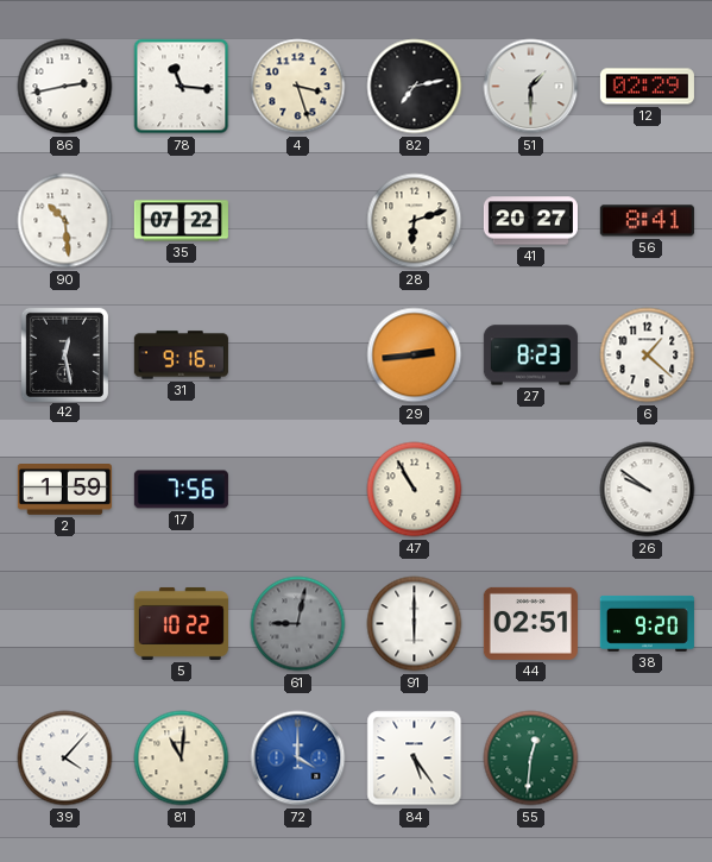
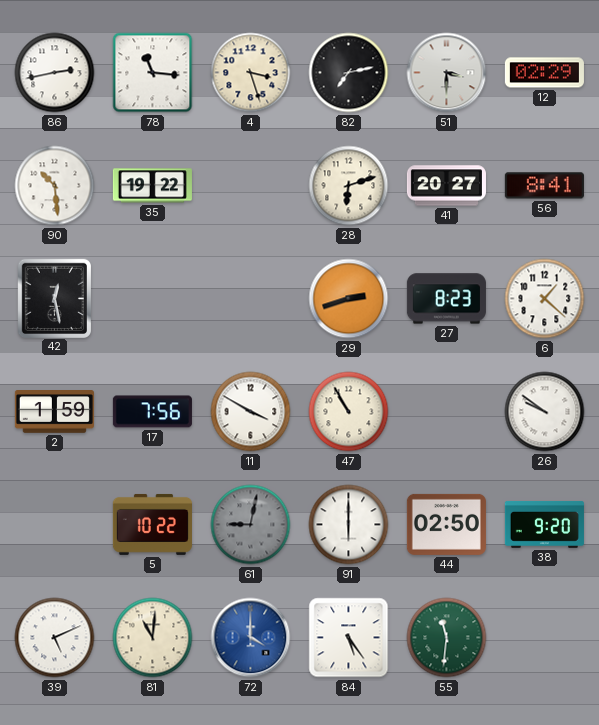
51: 1:30 -> 3:30
35: 07:22 -> 19:22
31: 9:16 -> none
29: 2:44 -> 2:42
11: none -> 3:50
44: 02:51 -> 02:50
39: 4:07 -> 5:11
55: 12:31 -> 11:31
